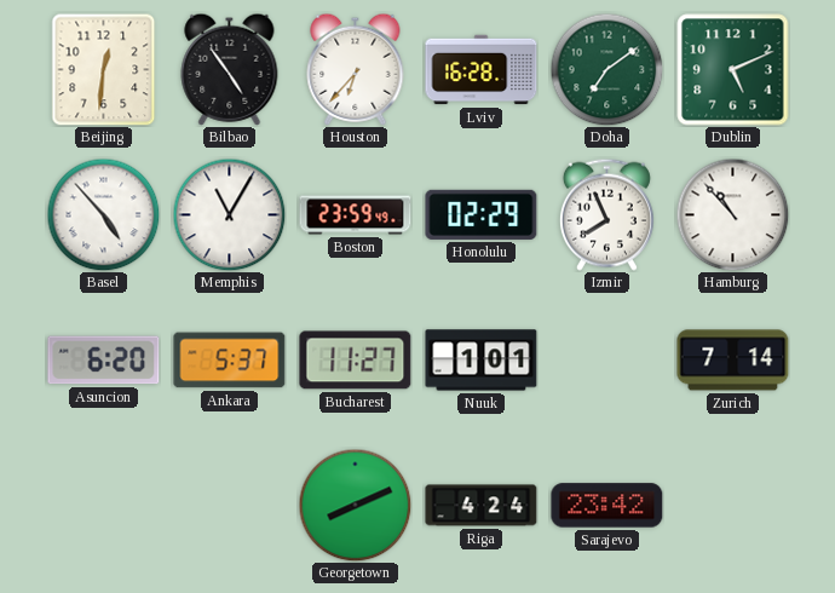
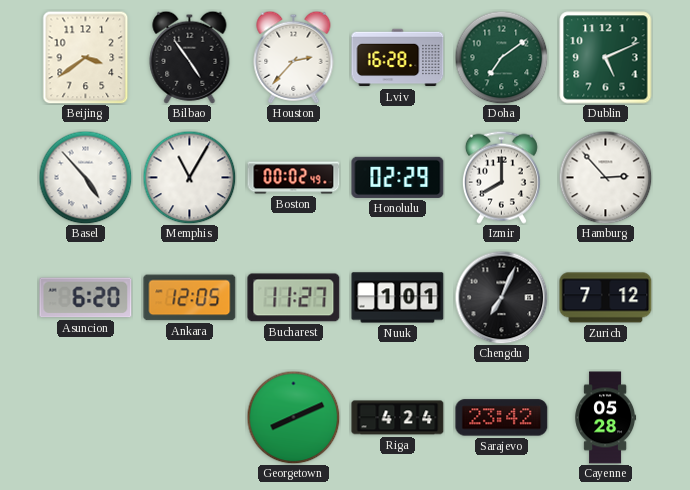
Beijing: 12:31 -> 3:39
Houston: 6:37 -> 2:37
Boston: 23:59 -> 00:02
Izmir: 7:56 -> 8:00
Hamburg: 10:53 -> 2:53
Ankara: 5:37 -> 12:05
Chengdu: none -> 7:04
Zurich: 7:14 -> 7:12
Cayenne: none -> 05:28
